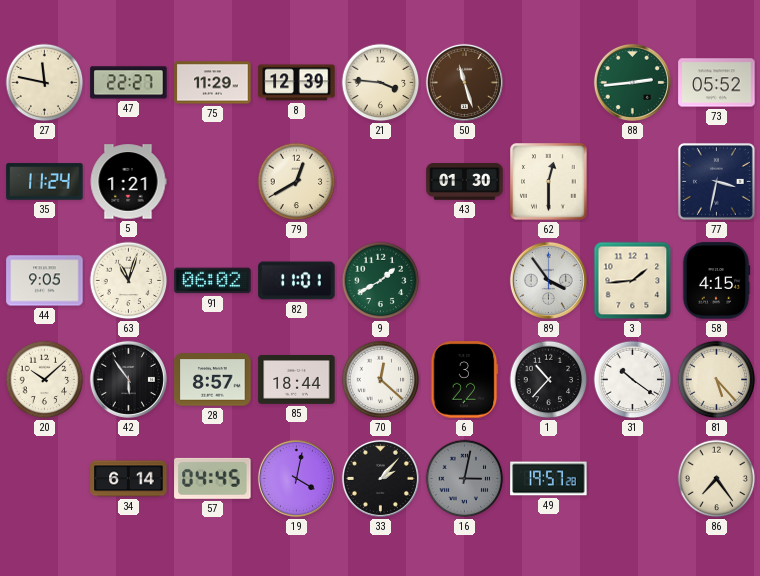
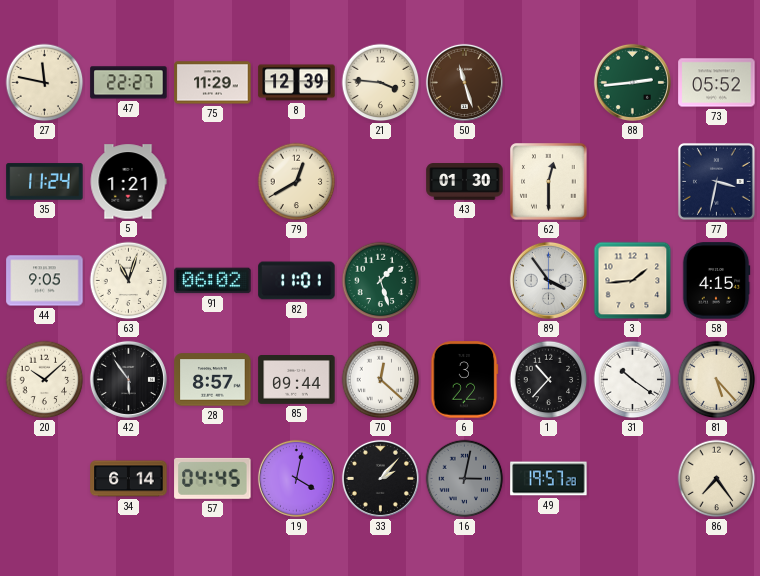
9: 1:40 -> 1:27
85: 18:44 -> 09:44
